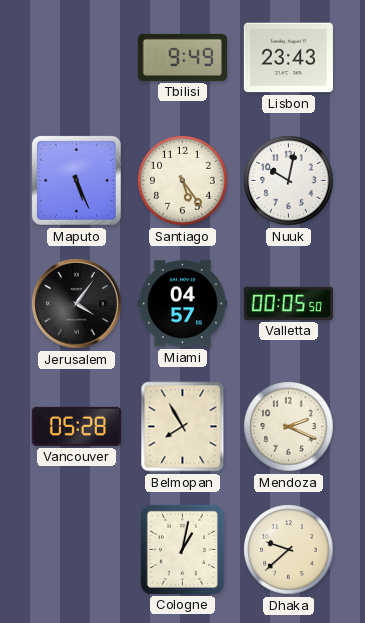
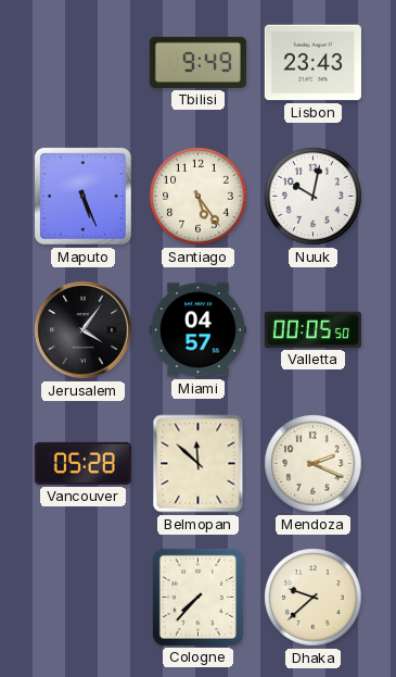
Belmopan: 7:55 -> 11:52
Cologne: 1:02 -> 7:37
